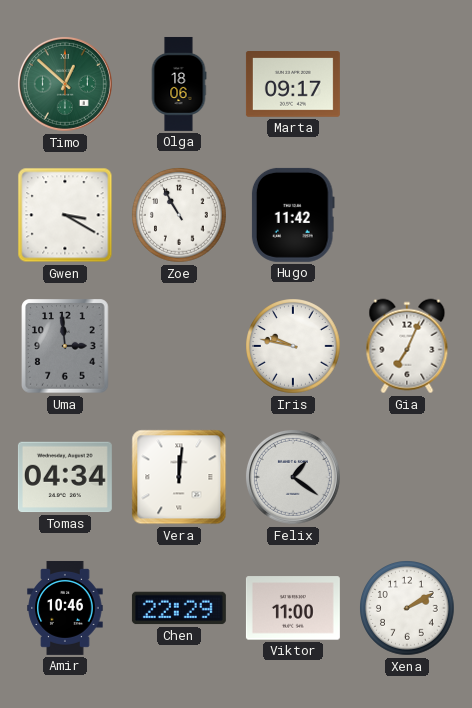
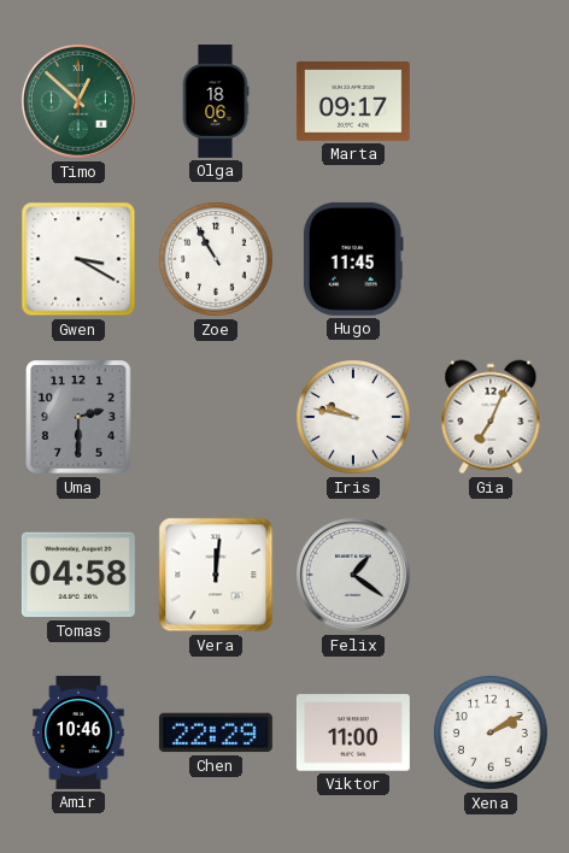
Hugo: 11:42 -> 11:45
Uma: 2:59 -> 2:30
Tomas: 04:34 -> 04:58
